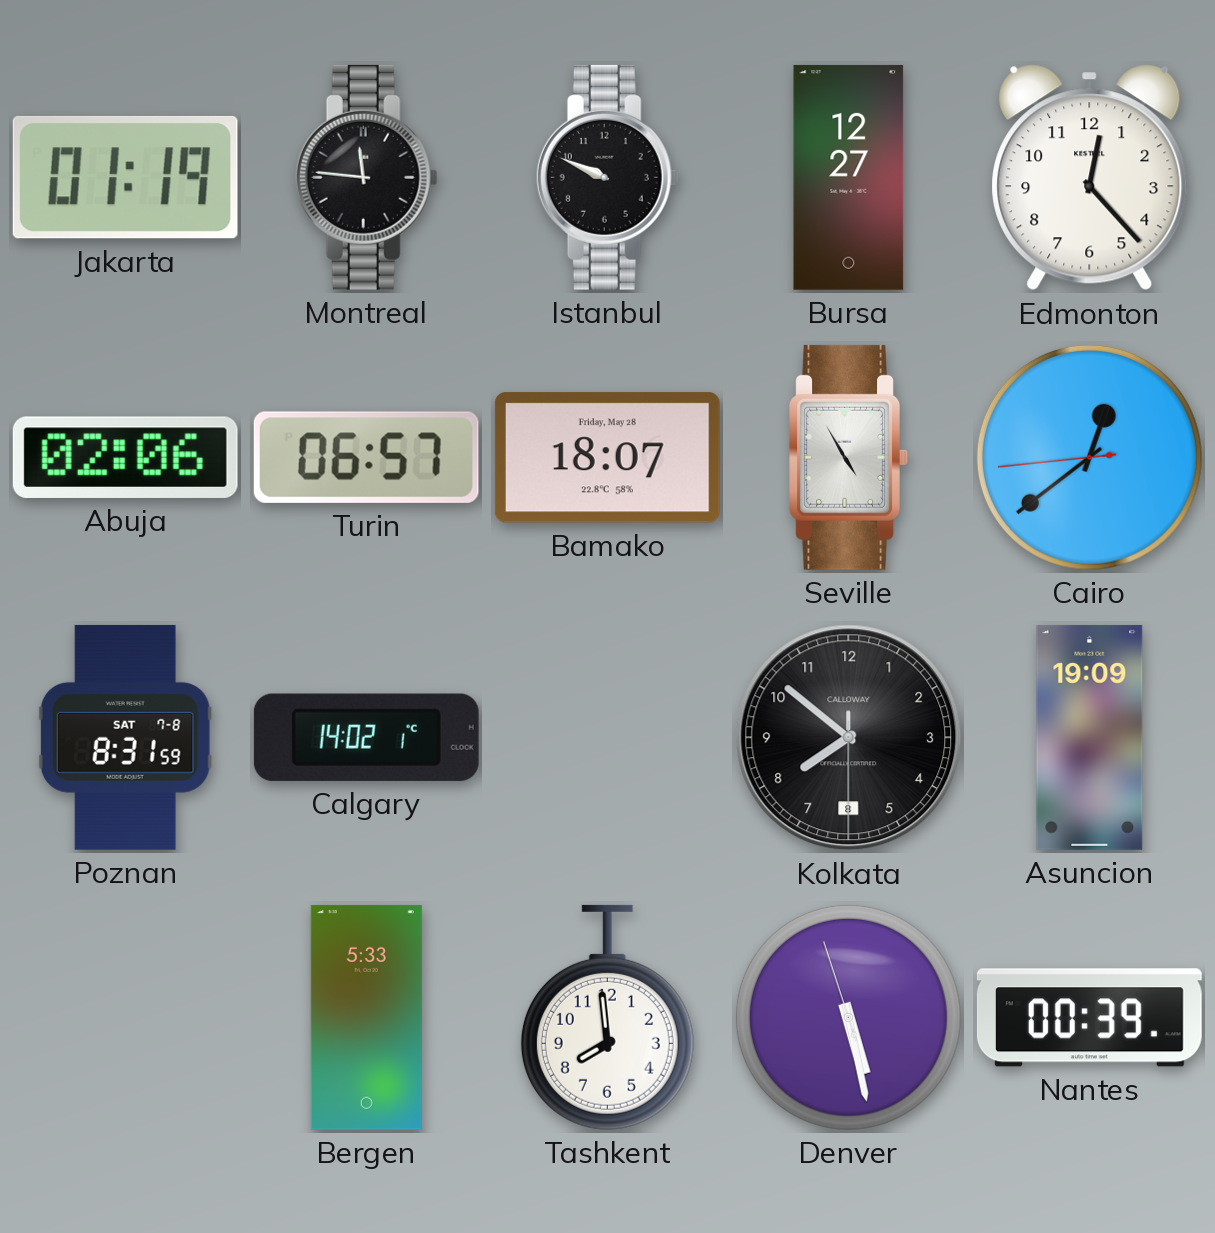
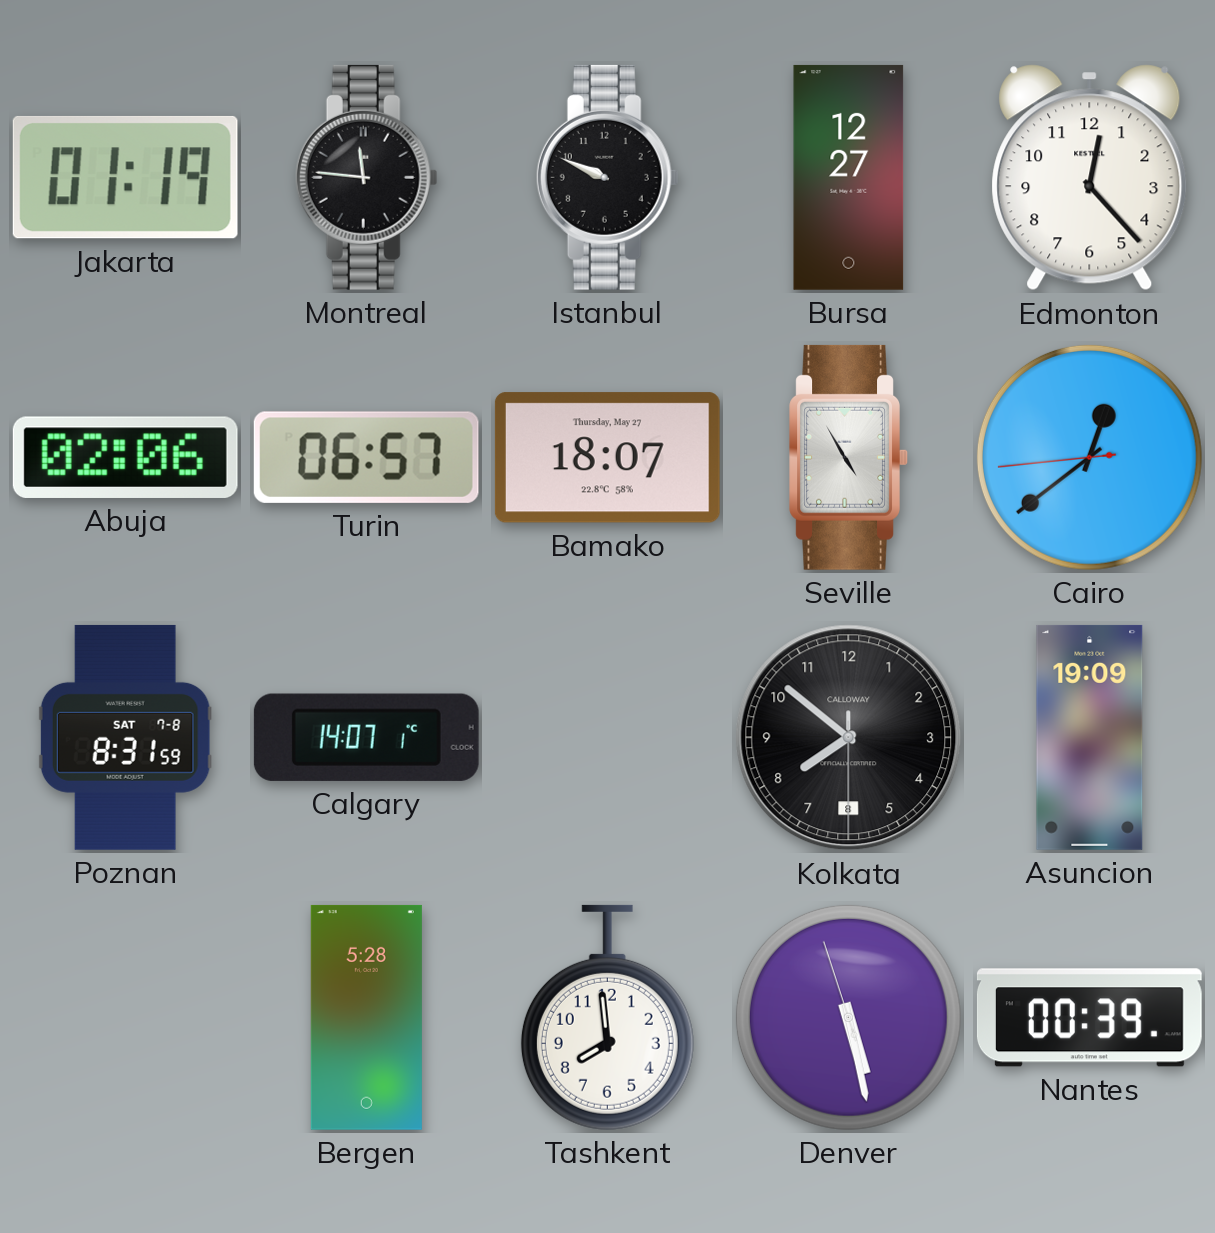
Bamako date: Friday, May 28 -> Thursday, May 27
Calgary: 14:02 -> 14:07
Bergen: 5:33 -> 5:28
